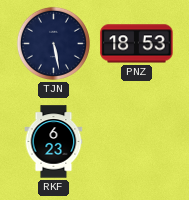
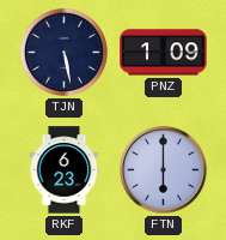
PNZ: 18:53 -> 1:09
FTN: none -> 6:00
